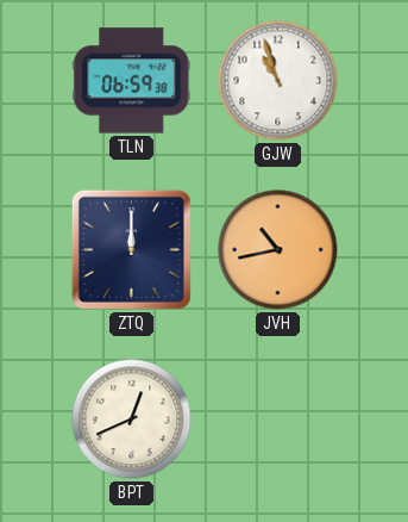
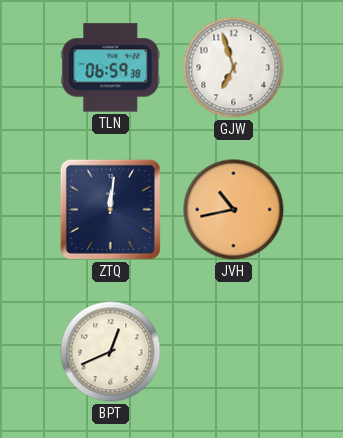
GJW: 10:57 -> 6:57
ZTQ: 12:00 -> 12:01
